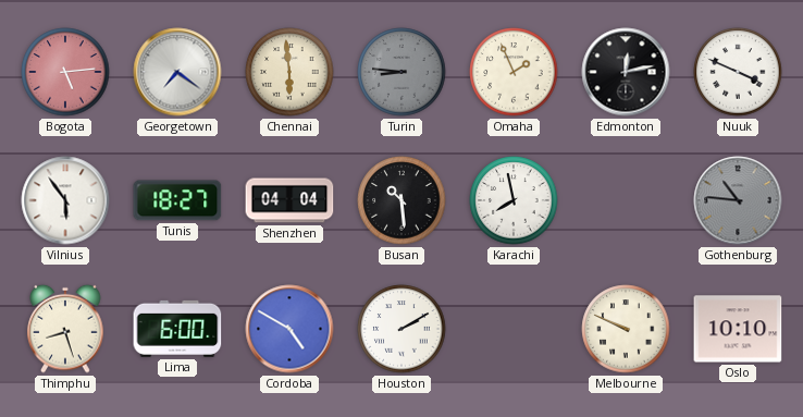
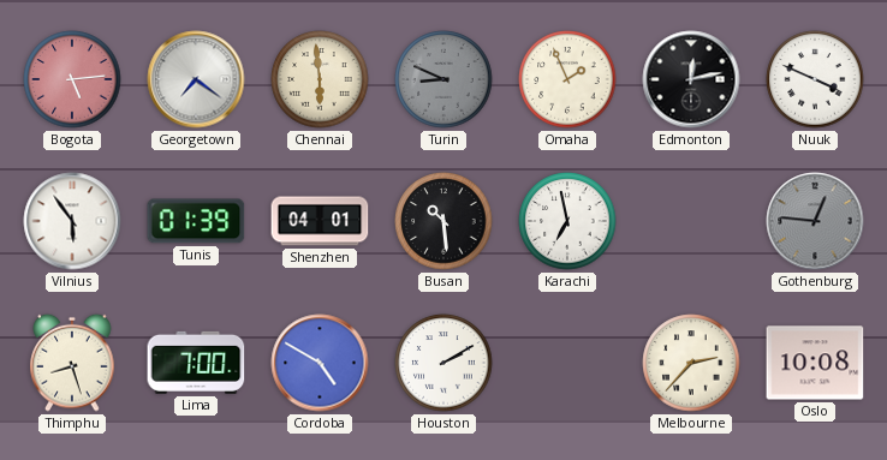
Turin: 8:46 -> 8:49
Tunis: 18:27 -> 01:39
Shenzhen: 04:04 -> 04:01
Karachi: 7:58 -> 6:58
Gothenburg: 10:46 -> 12:46
Lima: 6:00 -> 7:00
Melbourne: 9:49 -> 2:37
Oslo: 10:10 -> 10:08
